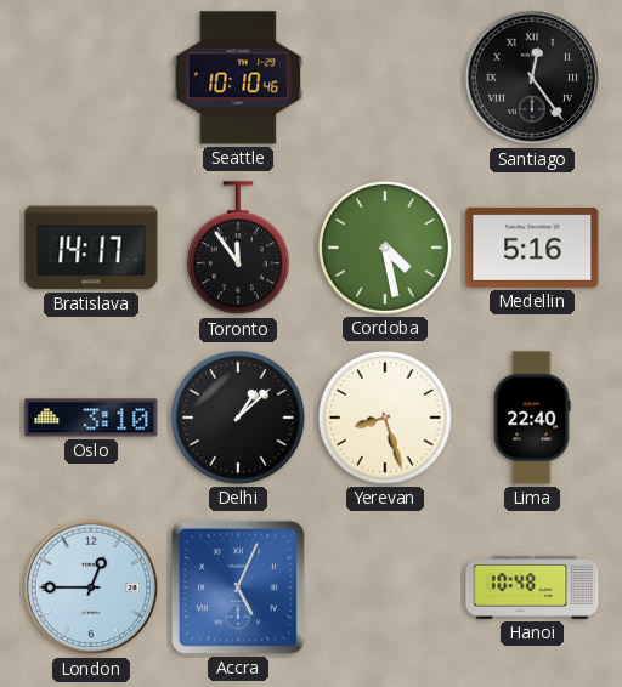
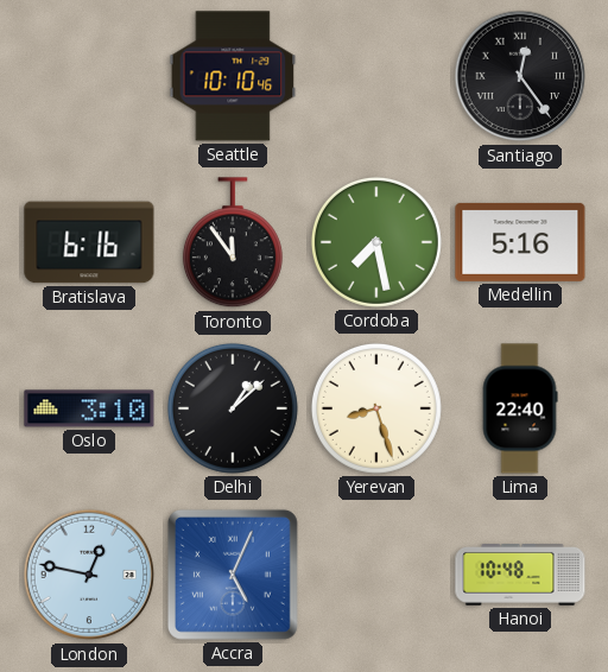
Bratislava: 14:17 -> 6:16
Cordoba: 4:28 -> 7:28
London: 12:45 -> 12:47
